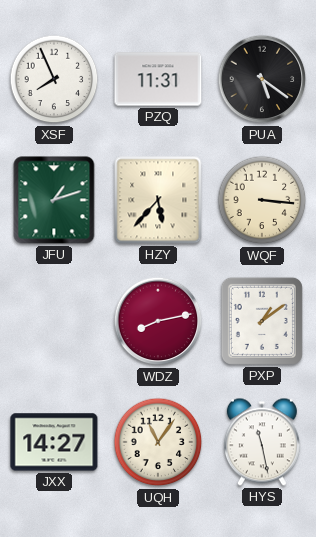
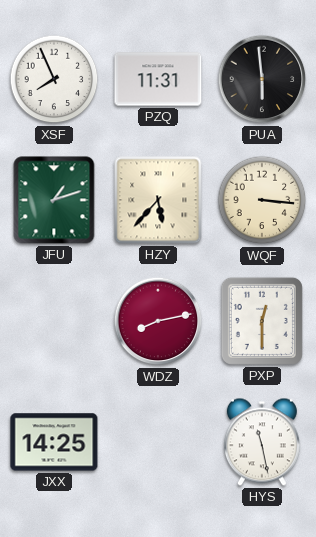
PUA: 5:21 -> 5:59
PXP: 1:09 -> 12:30
JXX: 14:27 -> 14:25
UQH: 11:06 -> none
